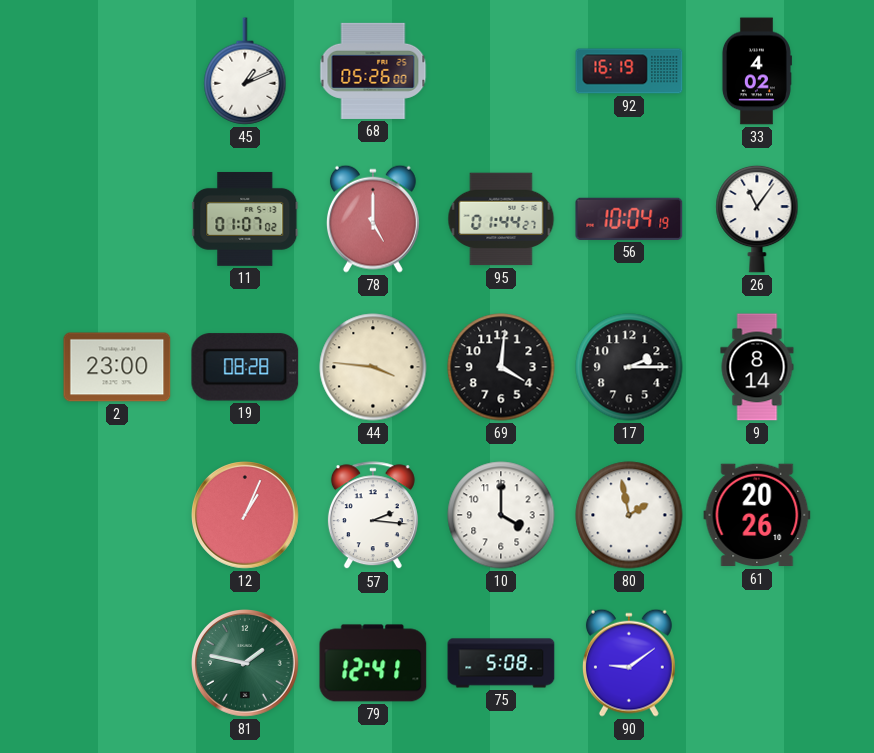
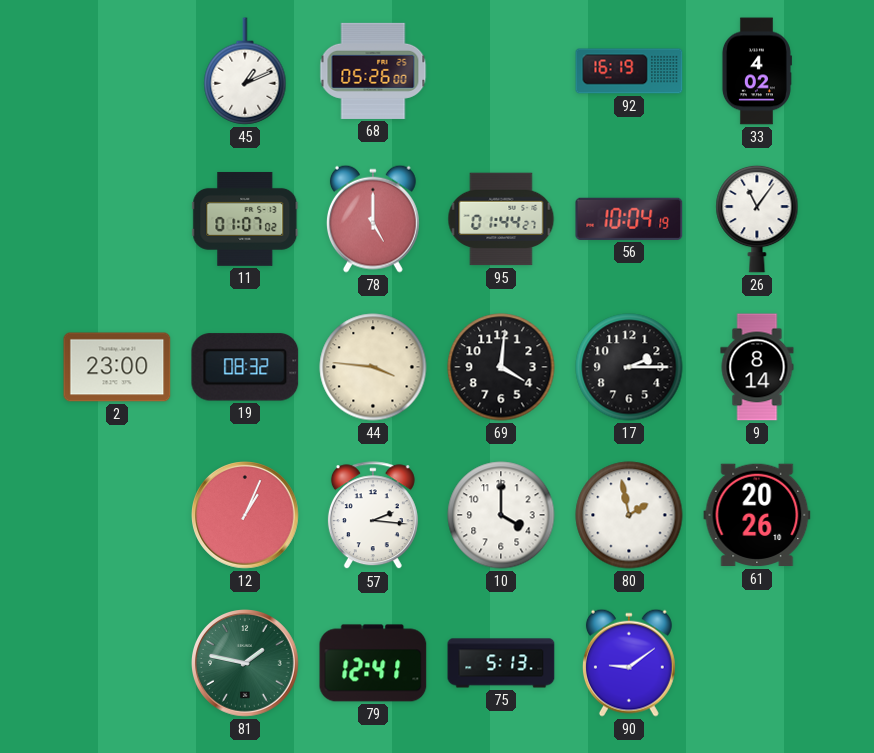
19: 08:28 -> 08:32
75: 5:08 -> 5:13
